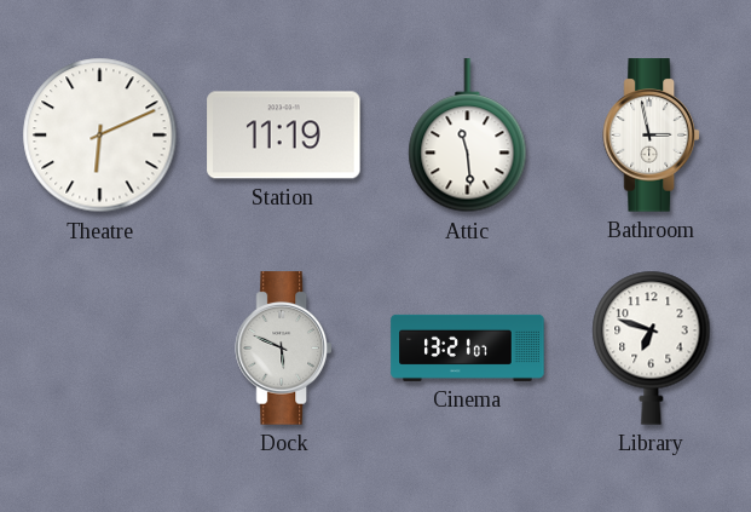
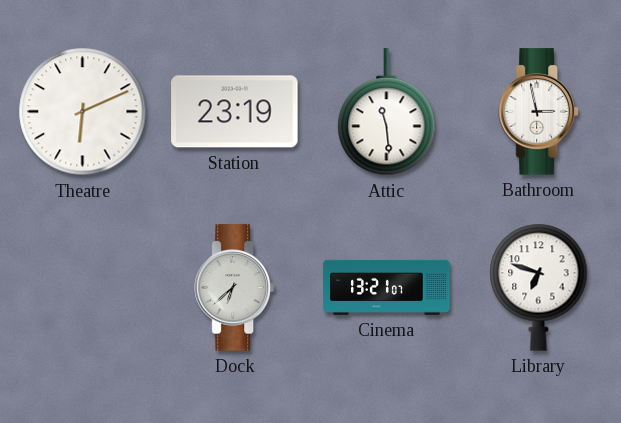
Station: 11:19 -> 23:19
Dock: 5:49 -> 6:38
